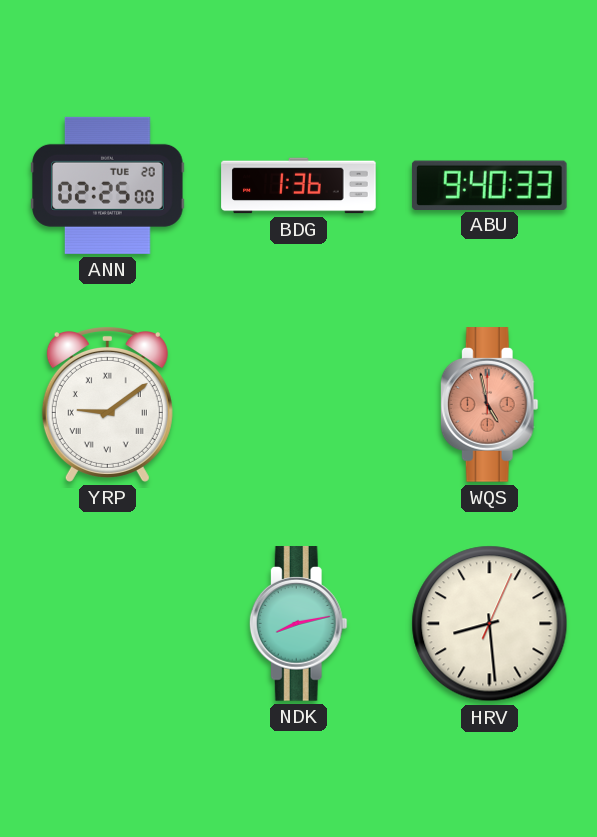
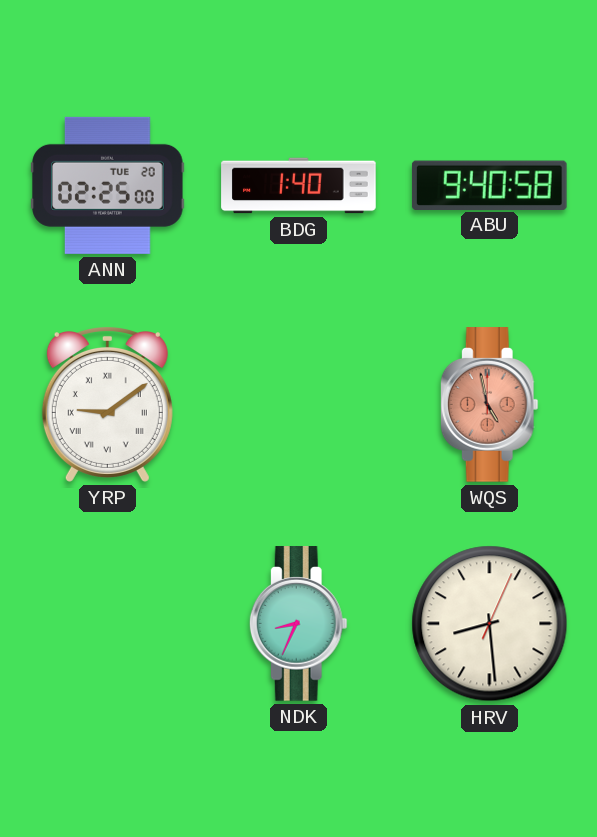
BDG: 1:36 -> 1:40
ABU: 9:40:33 -> 9:40:58
NDK: 8:13 -> 8:34
